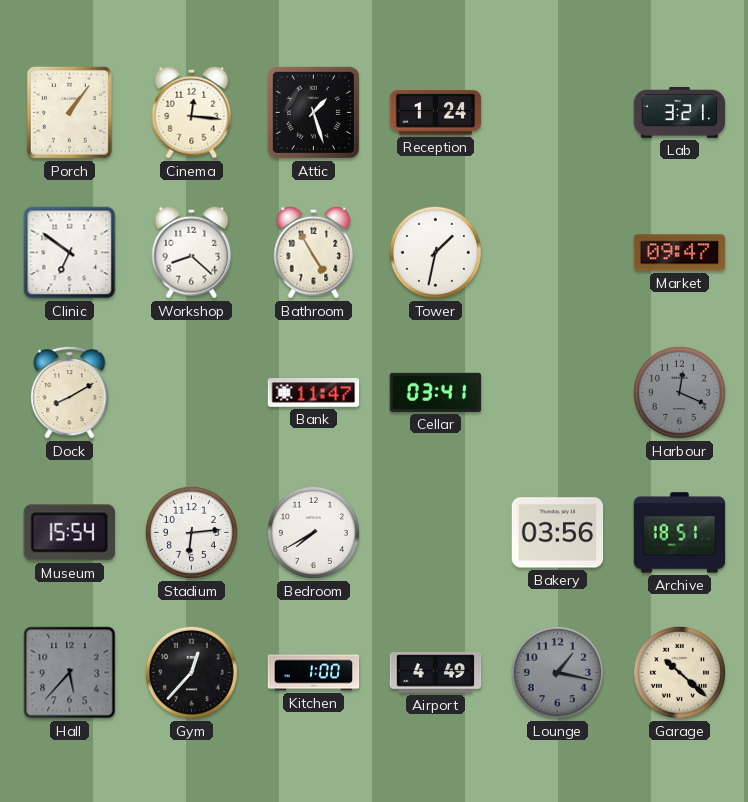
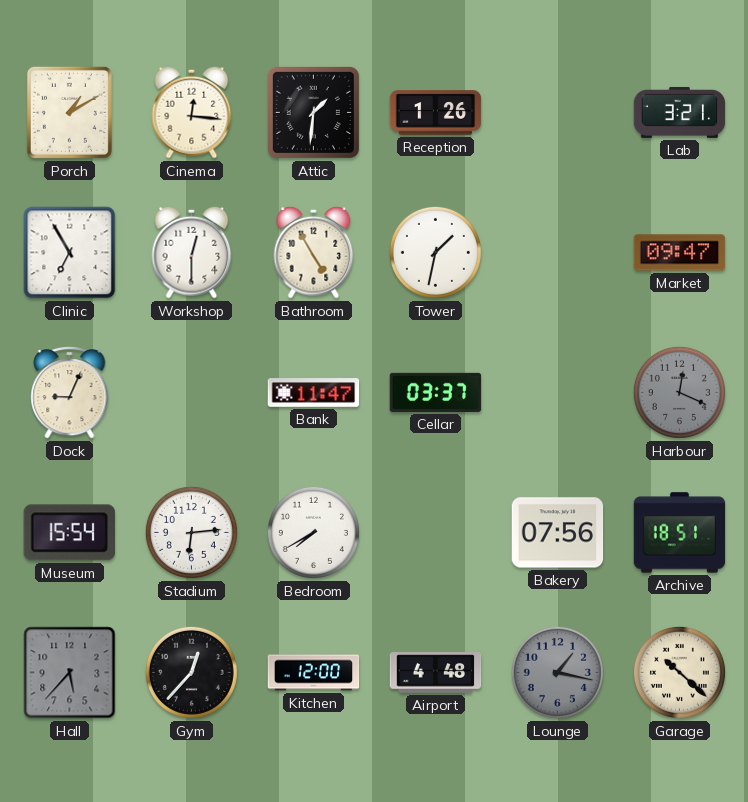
Porch: 1:06 -> 1:10
Attic: 1:27 -> 1:31
Reception: 1:24 -> 1:26
Clinic: 6:51 -> 6:55
Workshop: 8:22 -> 12:30
Dock: 8:10 -> 9:04
Cellar: 03:41 -> 03:37
Bakery: 03:56 -> 07:56
Kitchen: 1:00 -> 12:00
Airport: 4:49 -> 4:48
